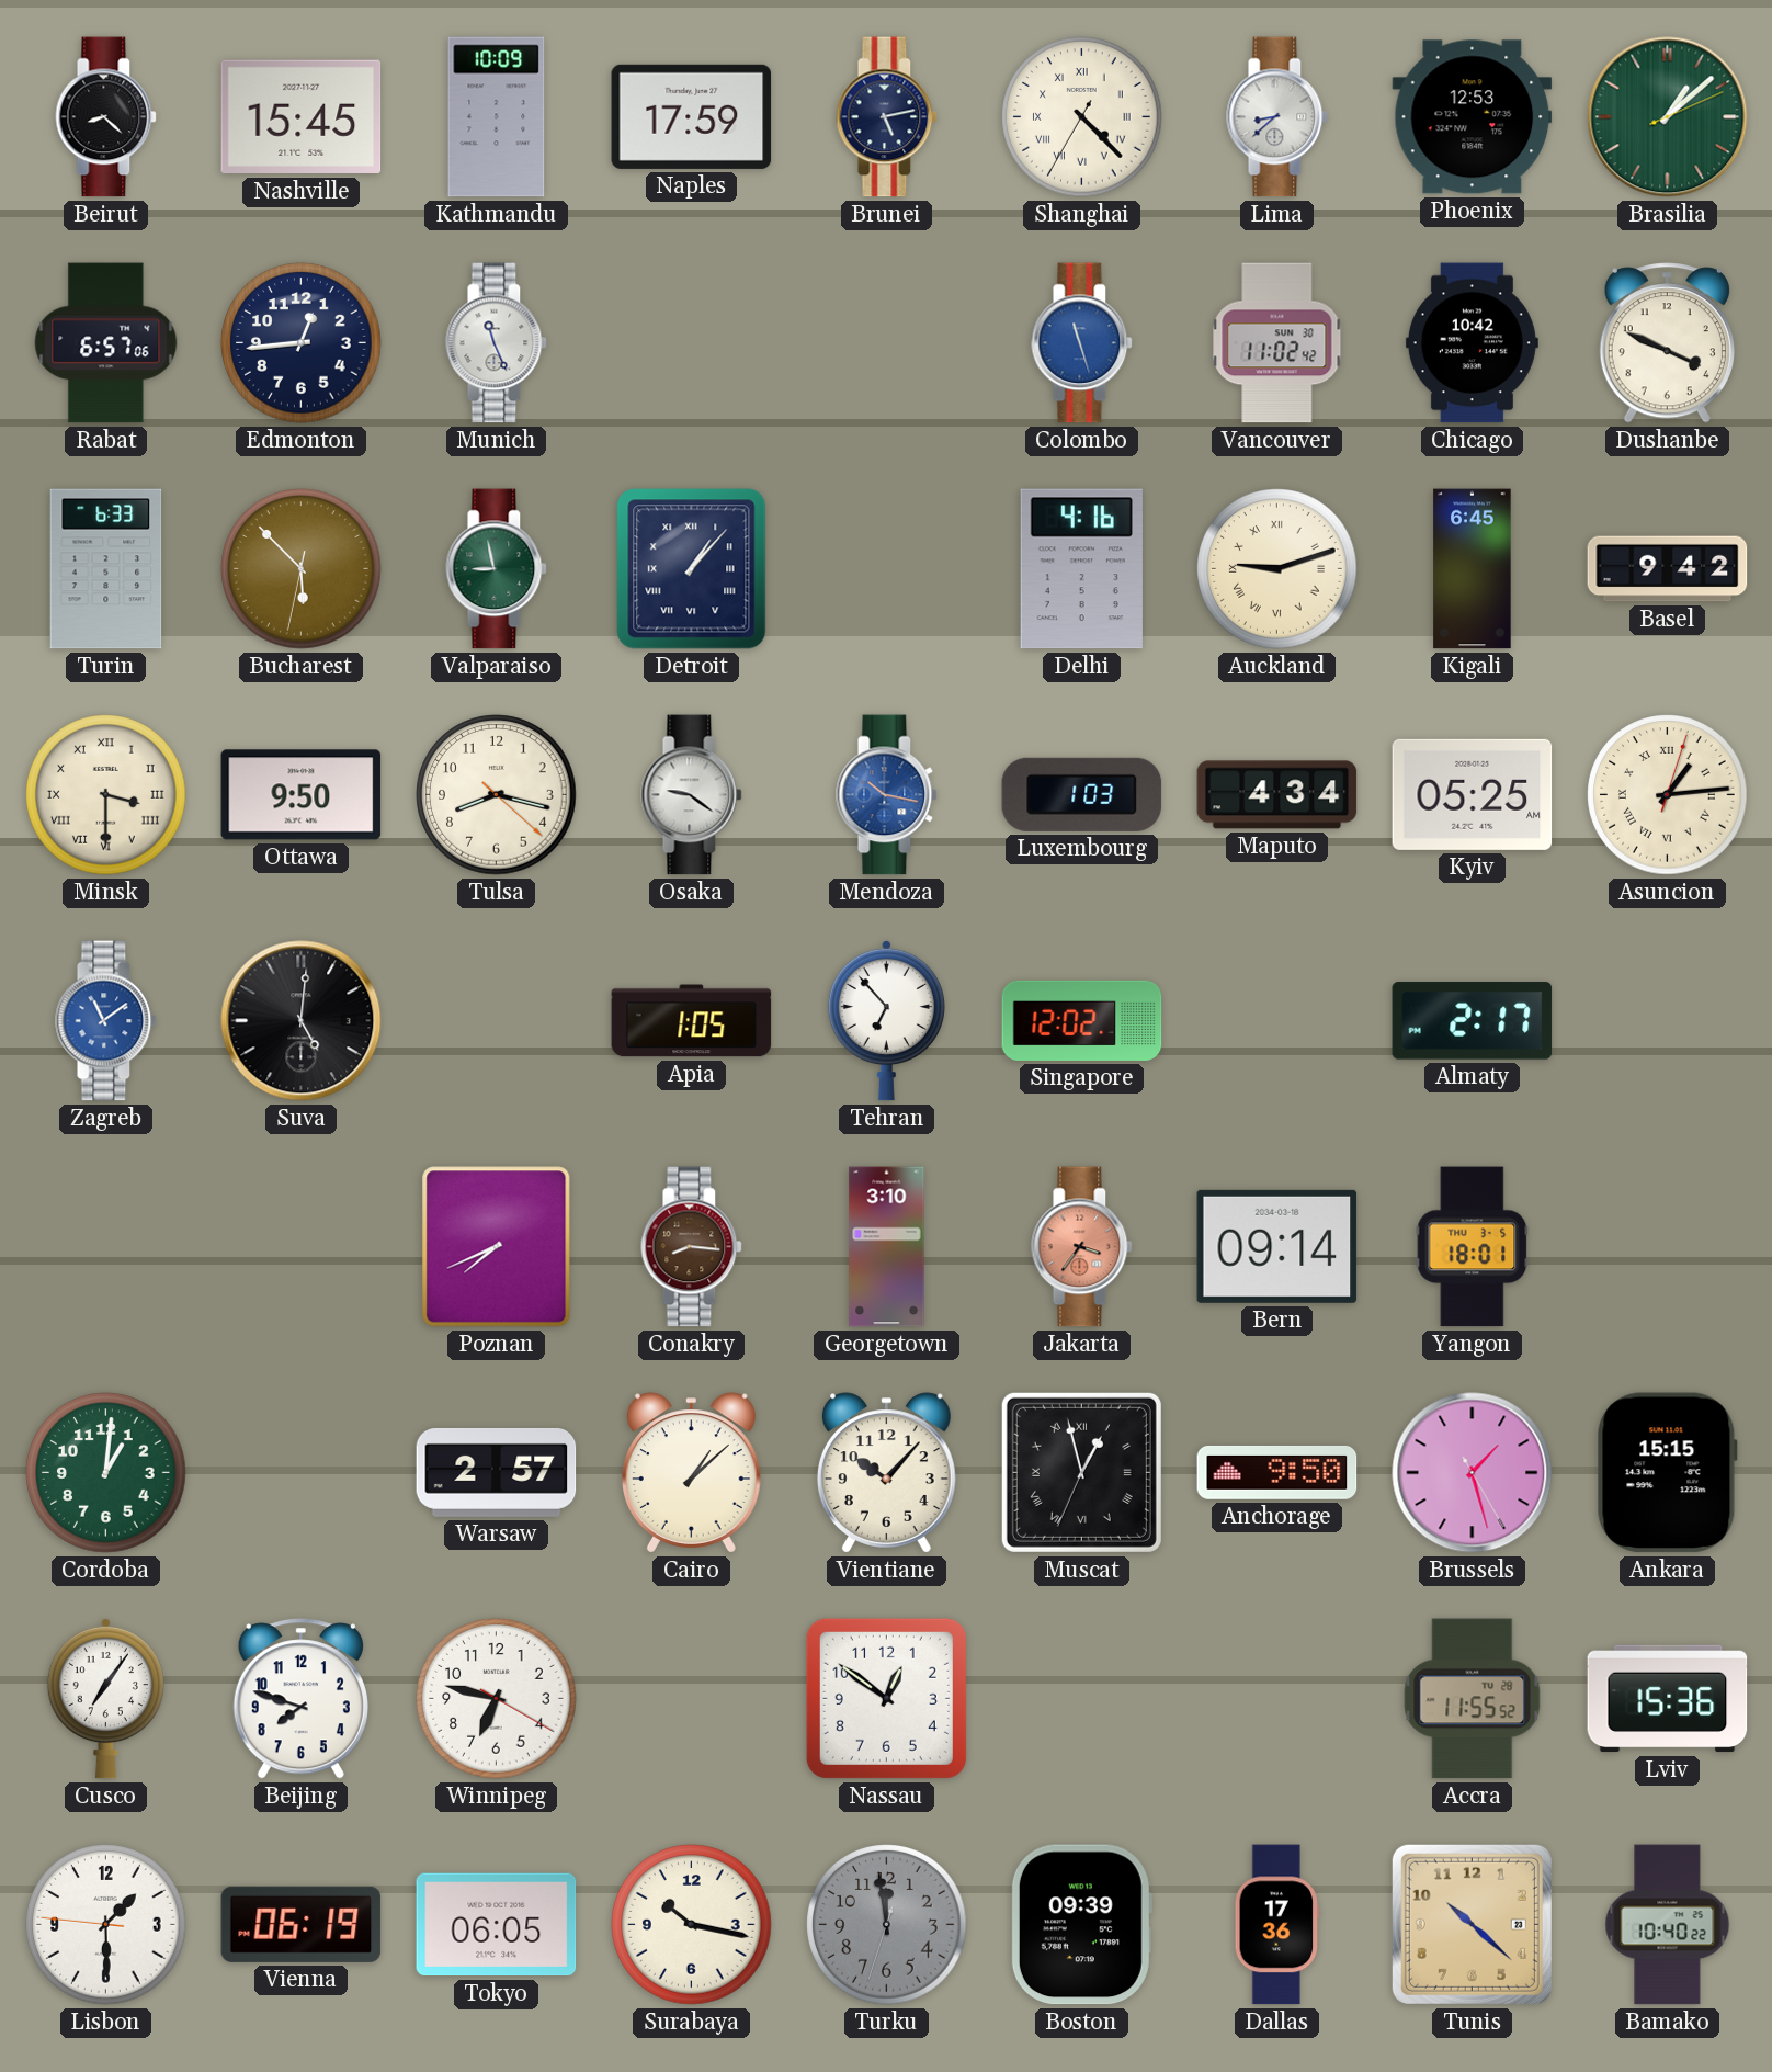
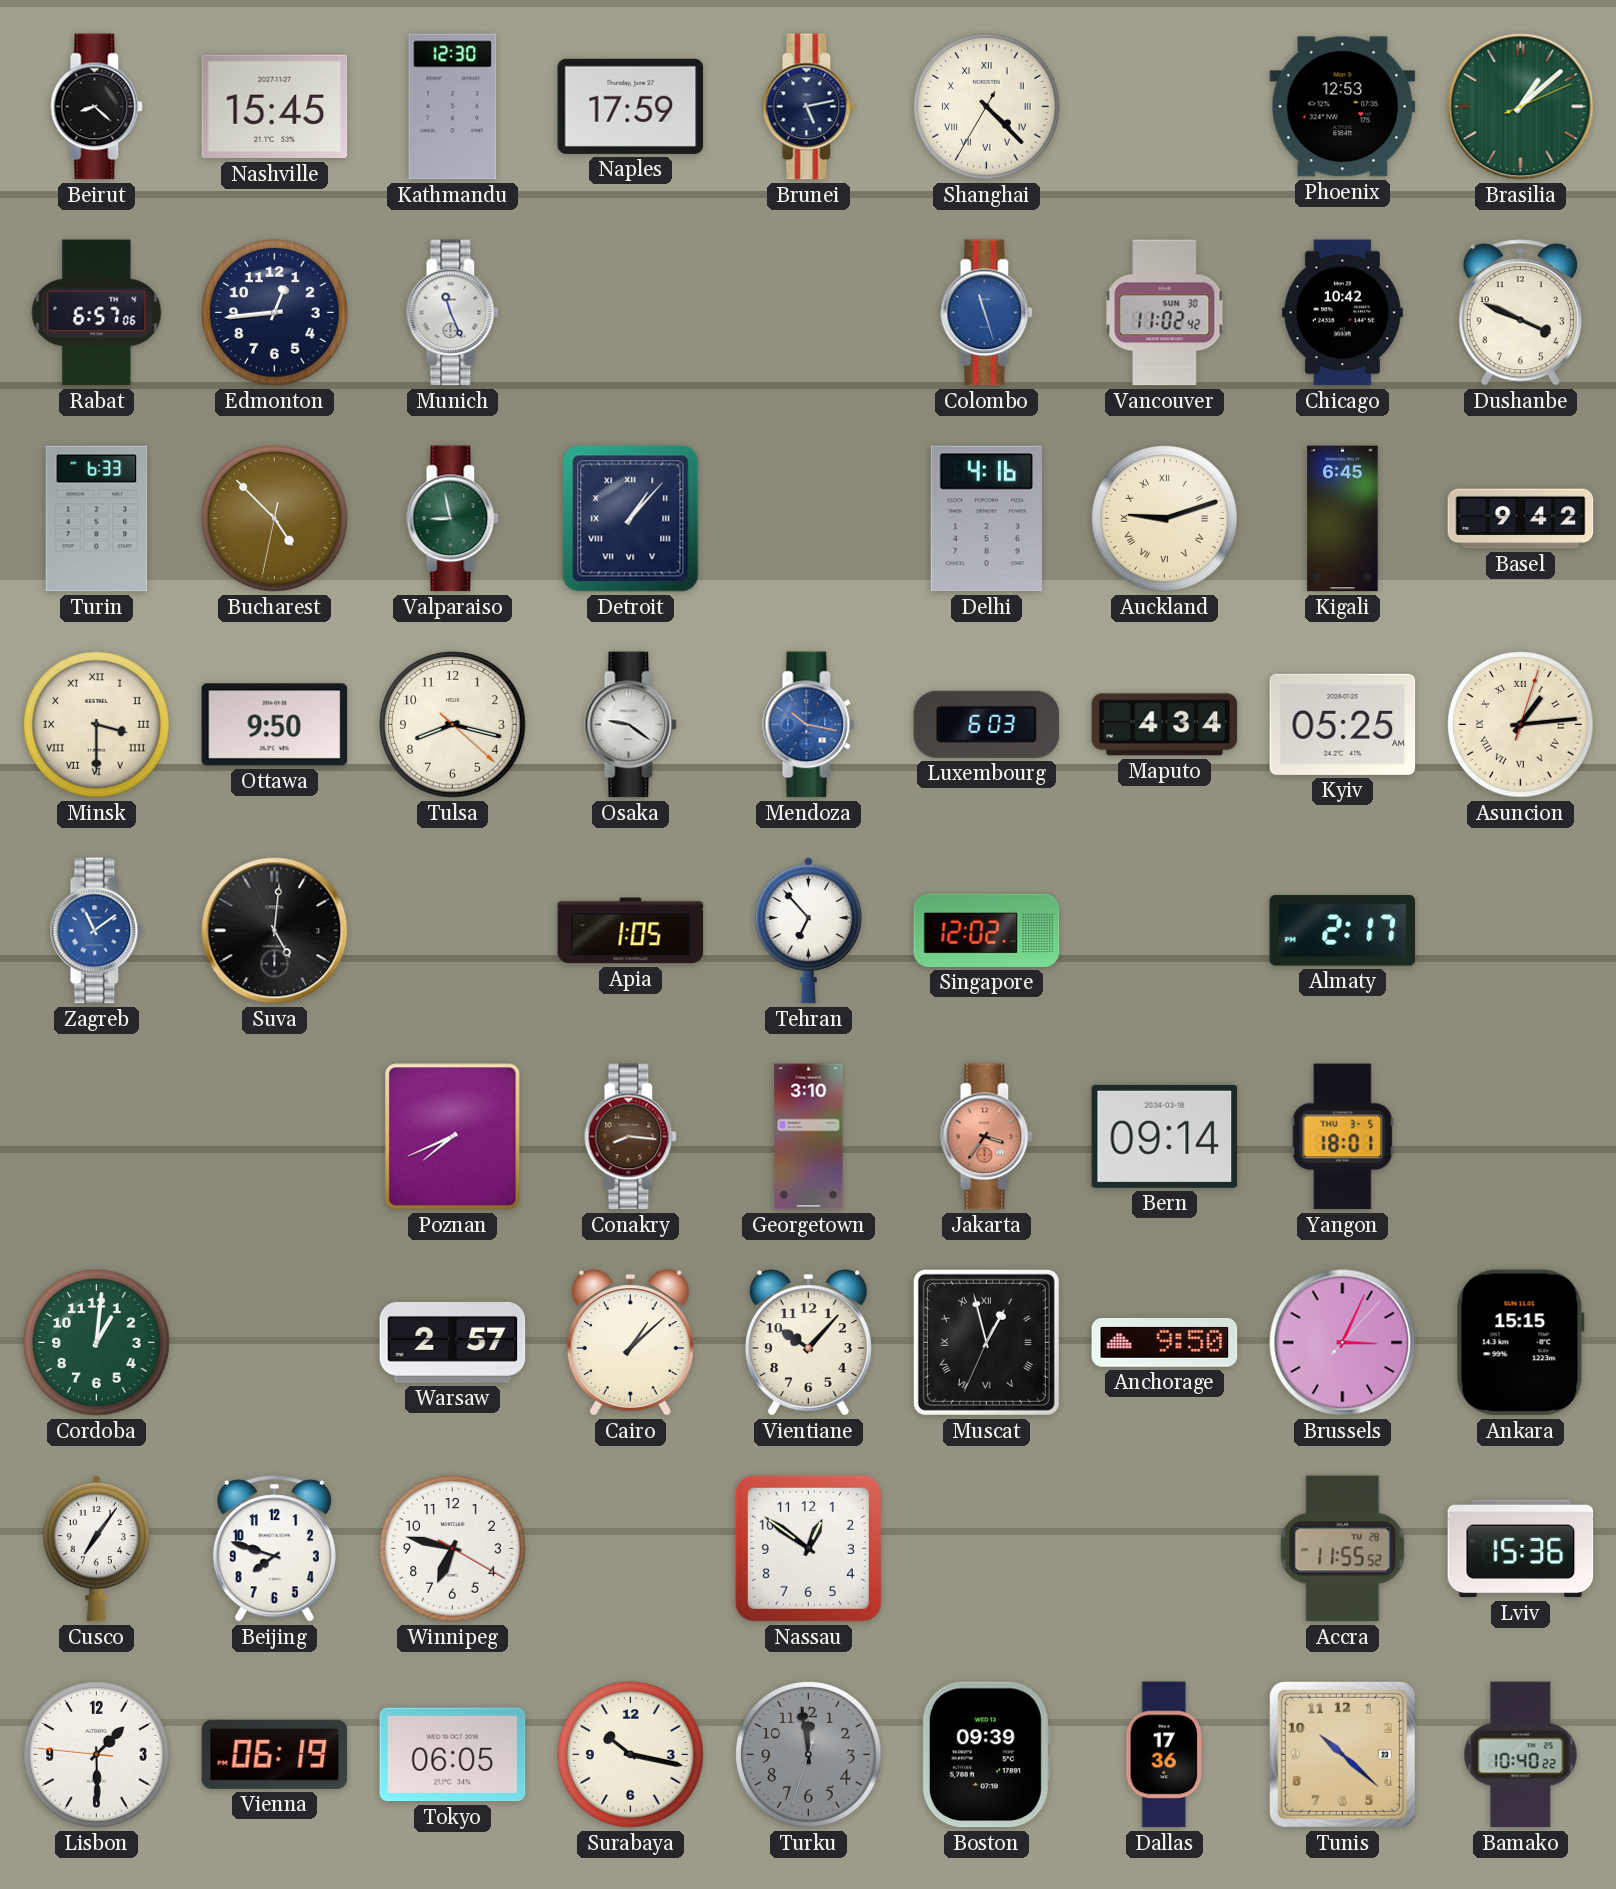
Kathmandu: 10:09 -> 12:30
Lima: 8:38 -> none
Bucharest: 5:52 -> 4:52
Luxembourg: 1:03 -> 6:03
Brussels: 1:27 -> 3:04
